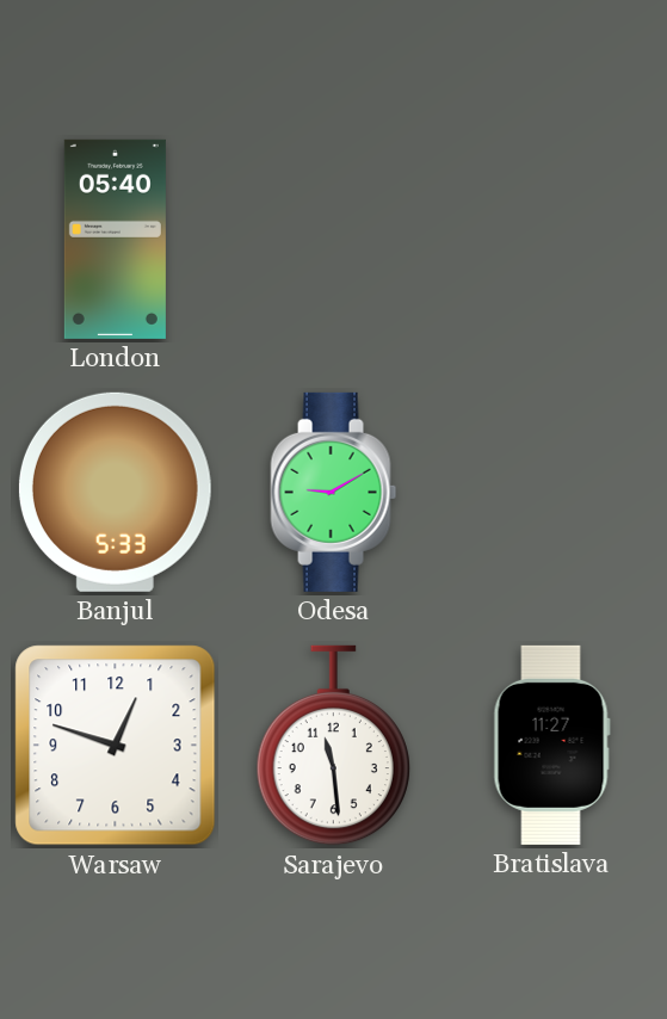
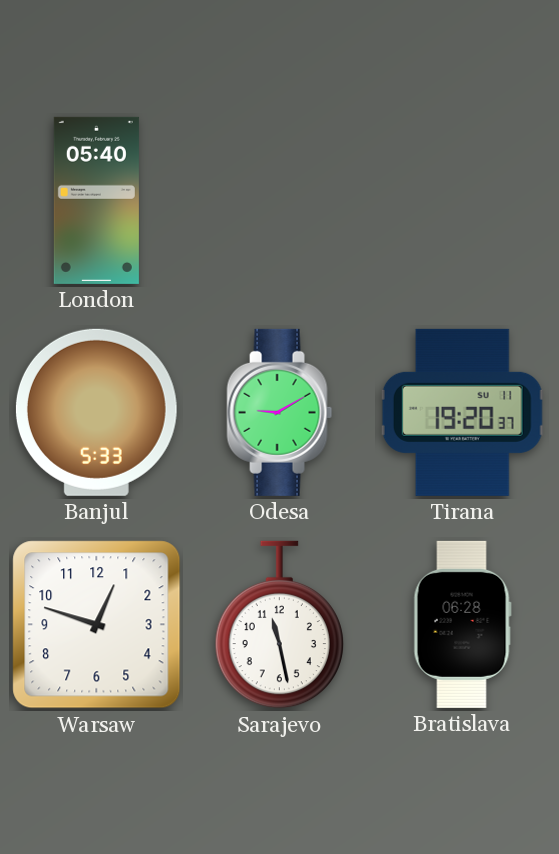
Tirana: none -> 19:20
Sarajevo: 11:29 -> 11:28
Bratislava: 11:27 -> 06:28
